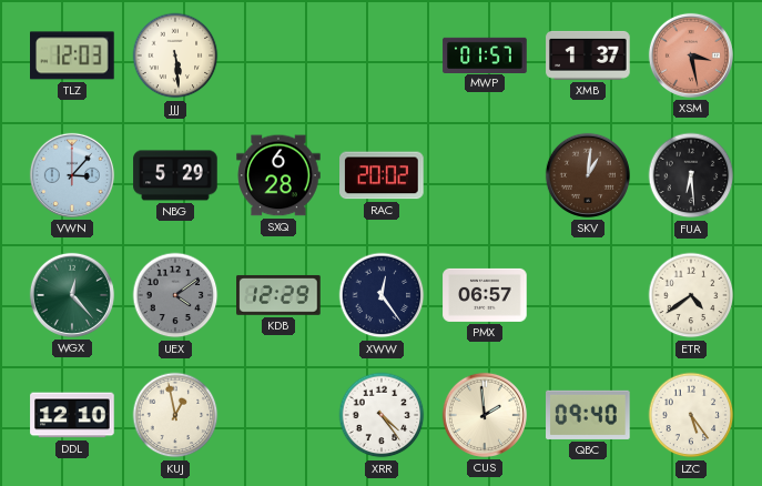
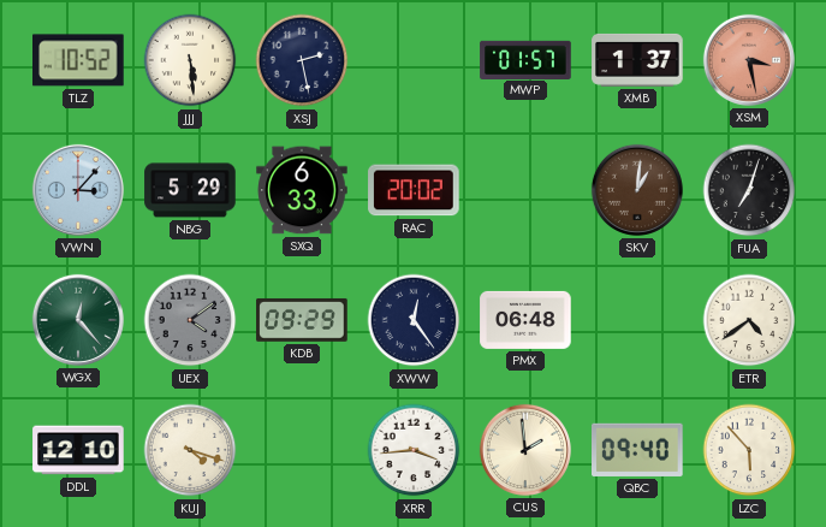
TLZ: 12:03 -> 10:52
XSJ: none -> 2:28
SXQ: 6:28 -> 6:33
FUA: 6:29 -> 7:03
KDB: 12:29 -> 09:29
PMX: 06:57 -> 06:48
KUJ: 12:58 -> 4:18
XRR: 4:24 -> 3:44
LZC: 5:24 -> 5:53
